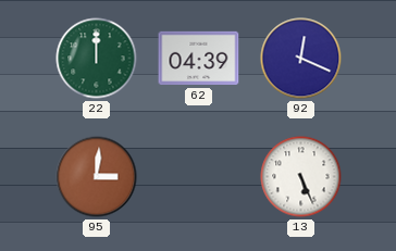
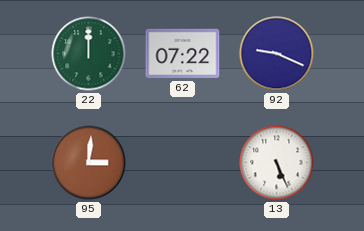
62: 04:39 -> 07:22
92: 12:19 -> 9:19
